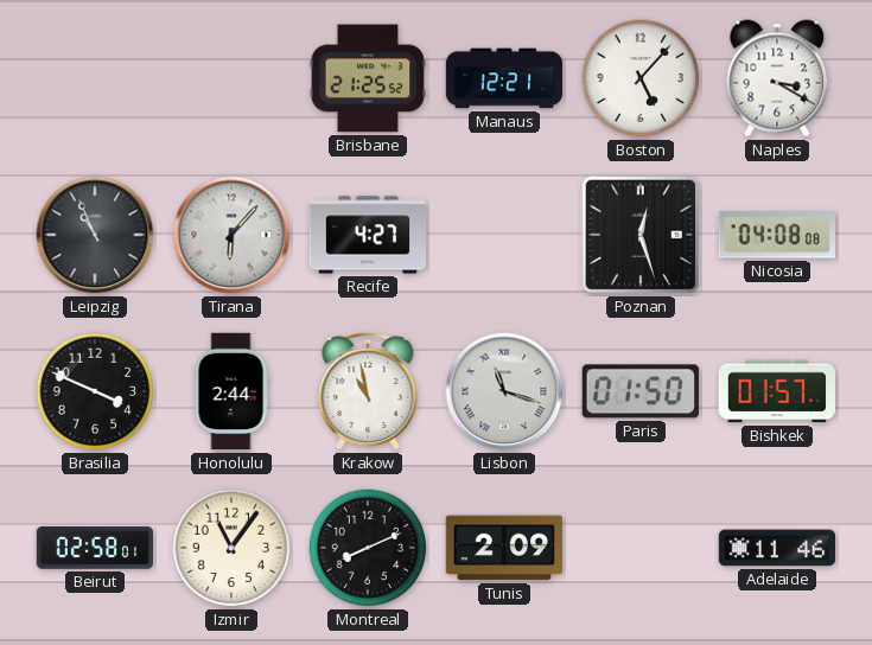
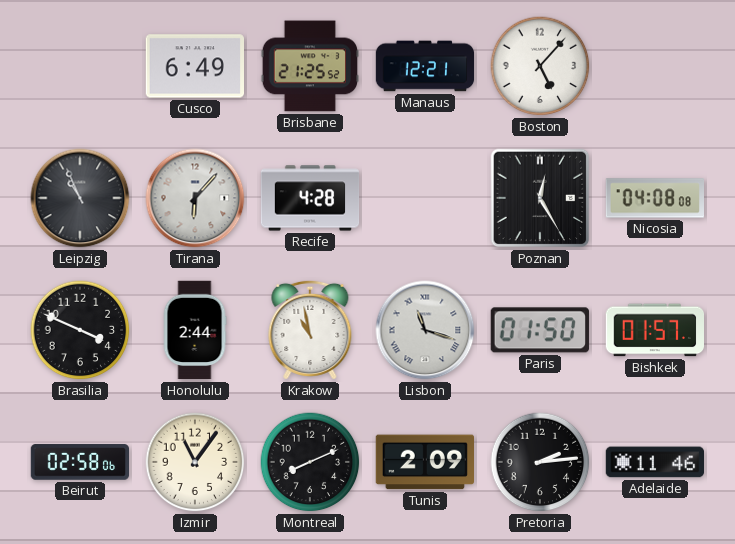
Cusco: none -> 6:49
Naples: 3:20 -> none
Recife: 4:27 -> 4:28
Poznan: 12:27 -> 12:25
Beirut: 02:58:01 -> 02:58:06
Pretoria: none -> 2:14
